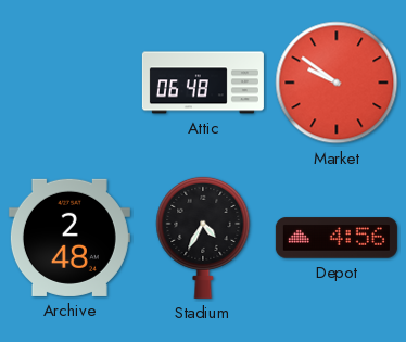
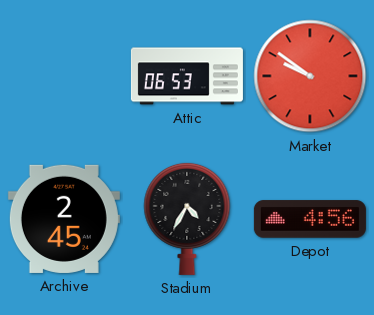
Attic: 06:48 -> 06:53
Archive: 2:48 -> 2:45
